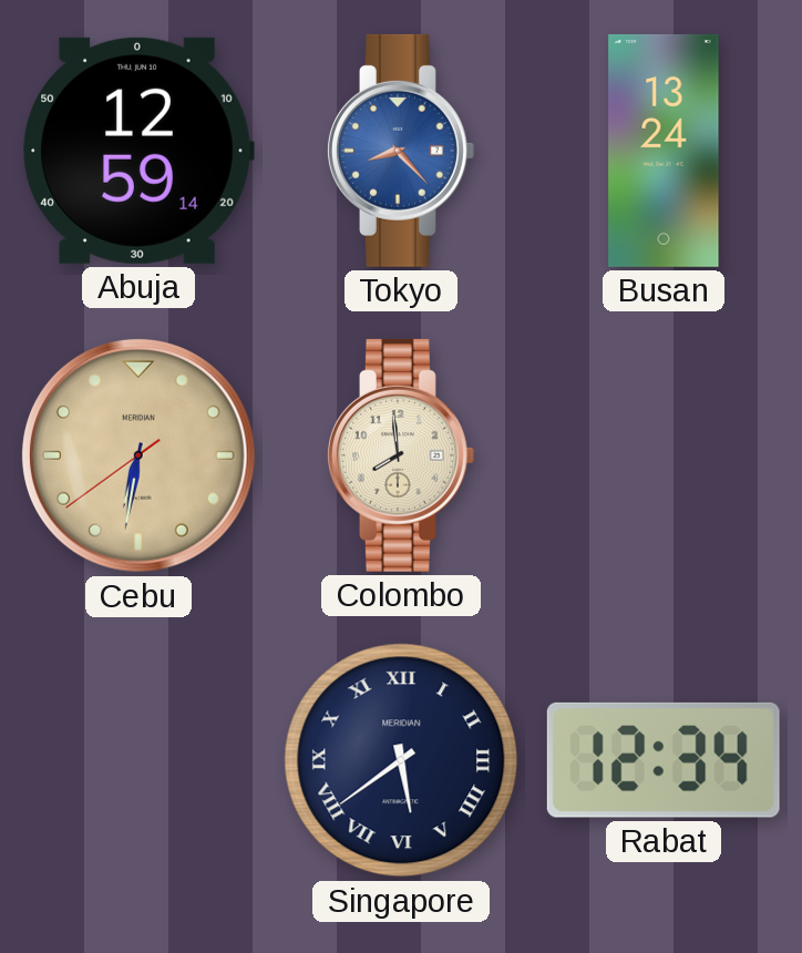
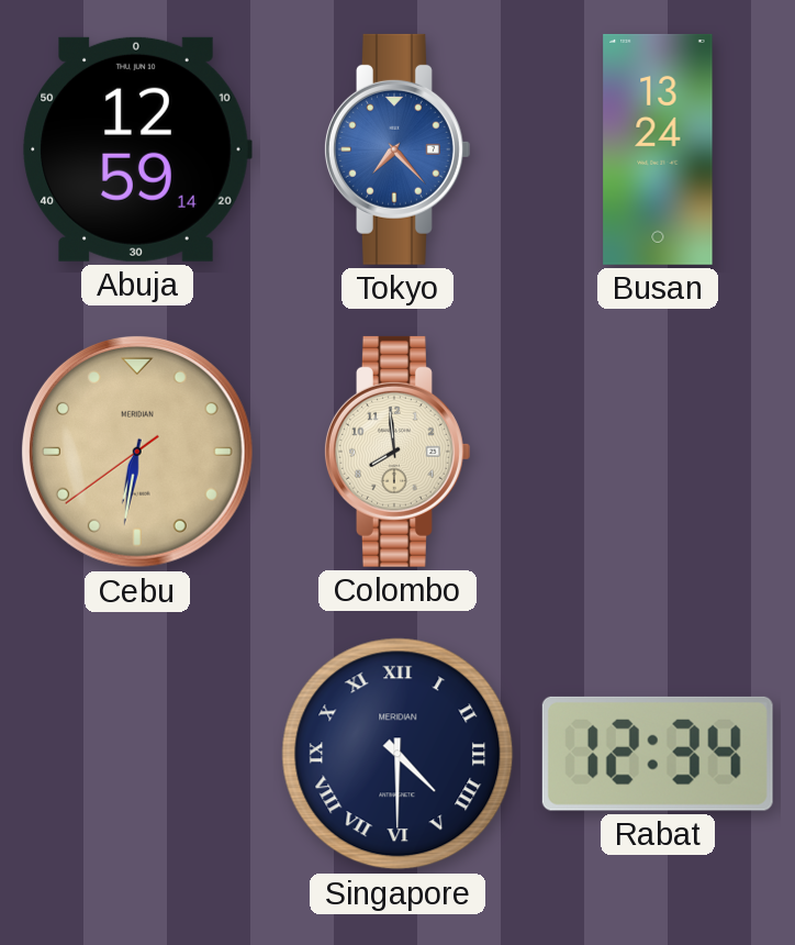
Tokyo: 8:23 -> 7:23
Singapore: 5:39 -> 4:30
